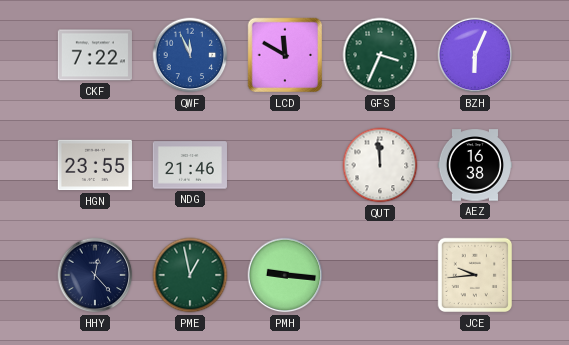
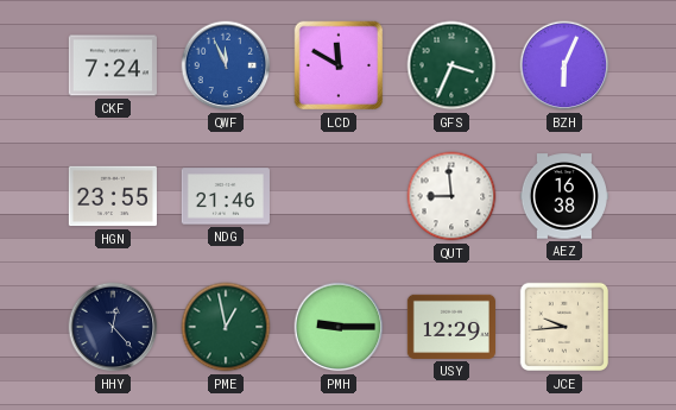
CKF: 7:22 -> 7:24
QUT: 11:59 -> 8:59
PMH: 9:16 -> 9:15
USY: none -> 12:29
